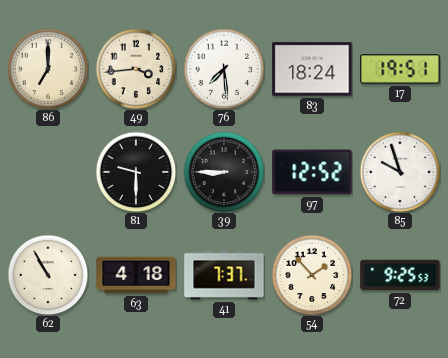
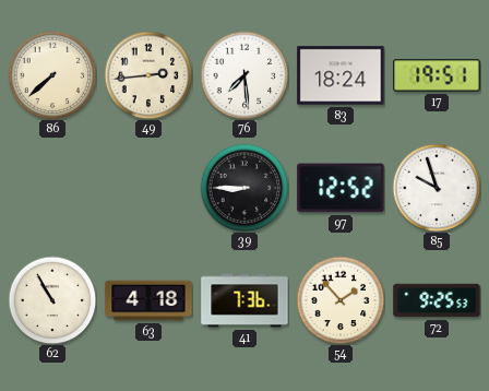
86: 7:00 -> 7:38
49: 3:44 -> 2:44
81: 9:30 -> none
41: 7:37 -> 7:36
